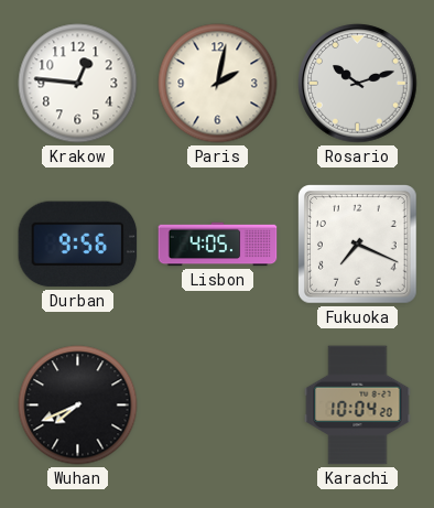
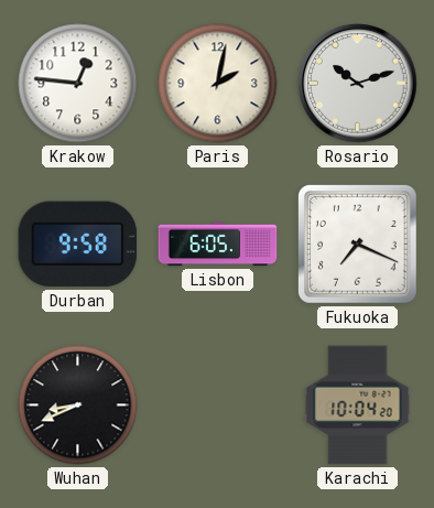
Durban: 9:56 -> 9:58
Lisbon: 4:05 -> 6:05
Wuhan: 7:41 -> 8:41
